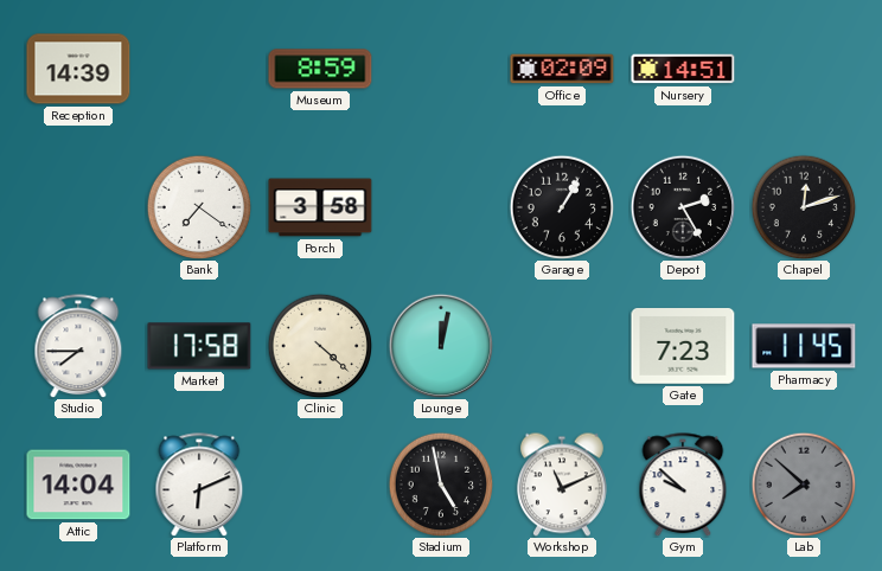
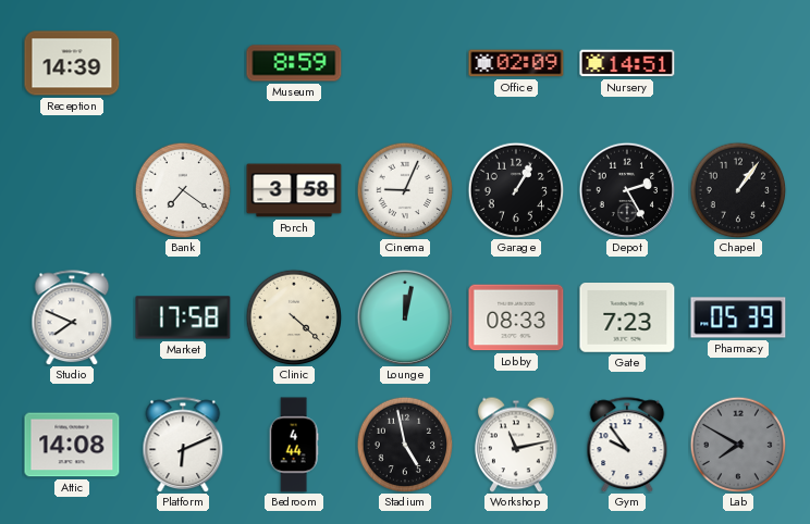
Cinema: none -> 9:04
Chapel: 12:12 -> 1:06
Studio: 7:45 -> 7:49
Lobby: none -> 08:33
Pharmacy: 11:45 -> 05:39
Attic: 14:04 -> 14:08
Bedroom: none -> 4:44
Workshop: 11:11 -> 11:13
Gym: 9:52 -> 9:54
Lab: 7:52 -> 7:50
